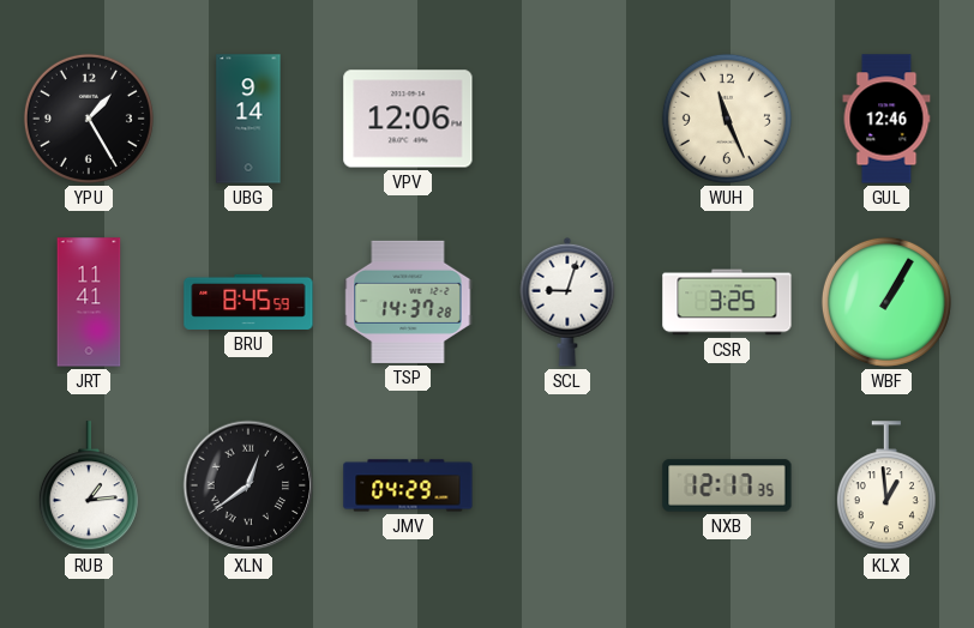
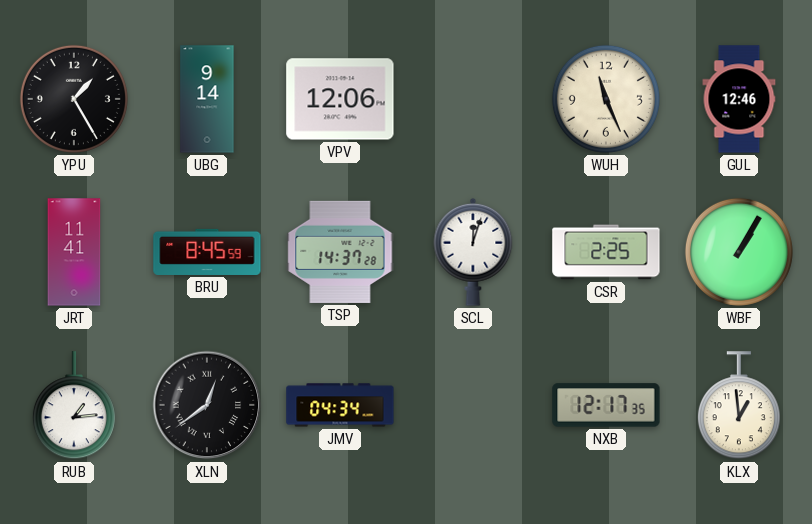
SCL: 9:03 -> 12:03
CSR: 3:25 -> 2:25
JMV: 04:29 -> 04:34
